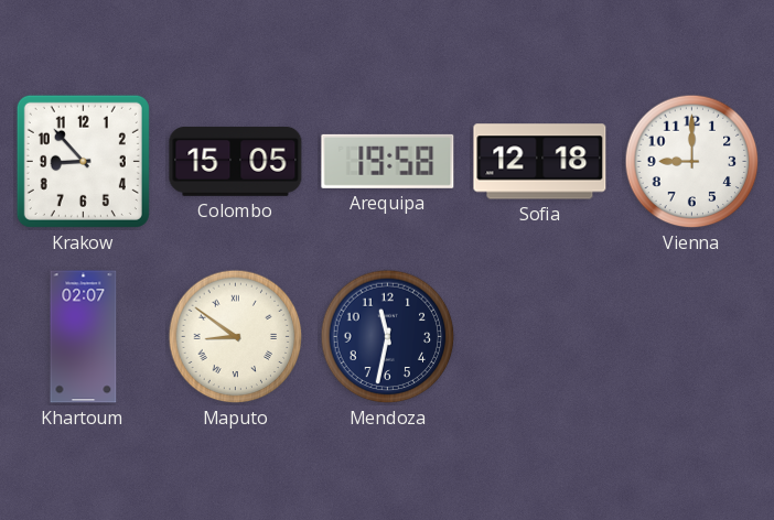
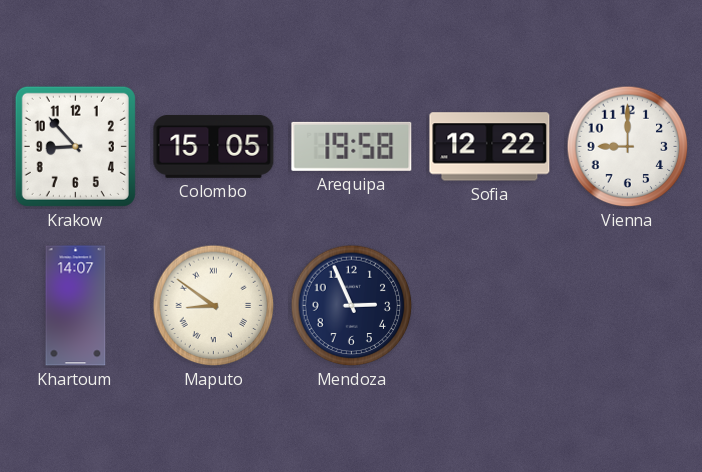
Sofia: 12:18 -> 12:22
Khartoum: 02:07 -> 14:07
Mendoza: 11:32 -> 2:56
